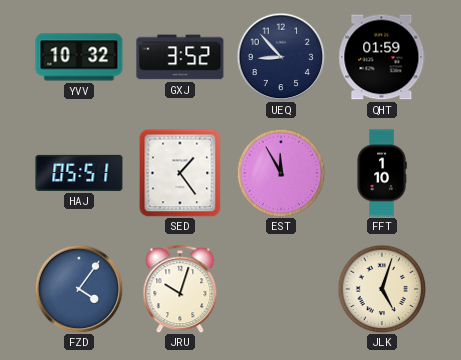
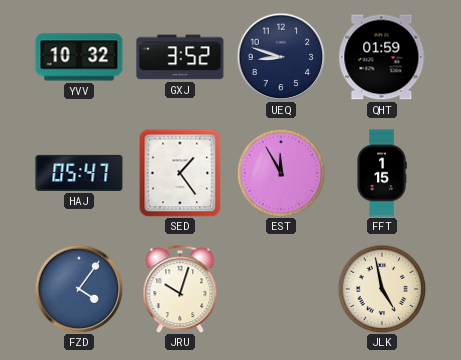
UEQ: 8:53 -> 8:48
HAJ: 05:51 -> 05:47
FFT: 1:10 -> 1:15
JLK: 5:03 -> 4:58
